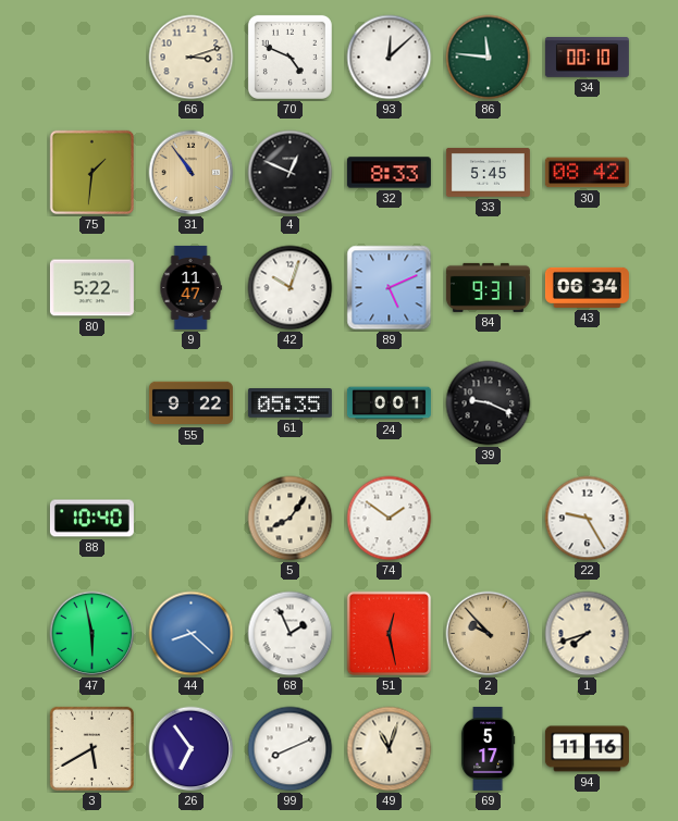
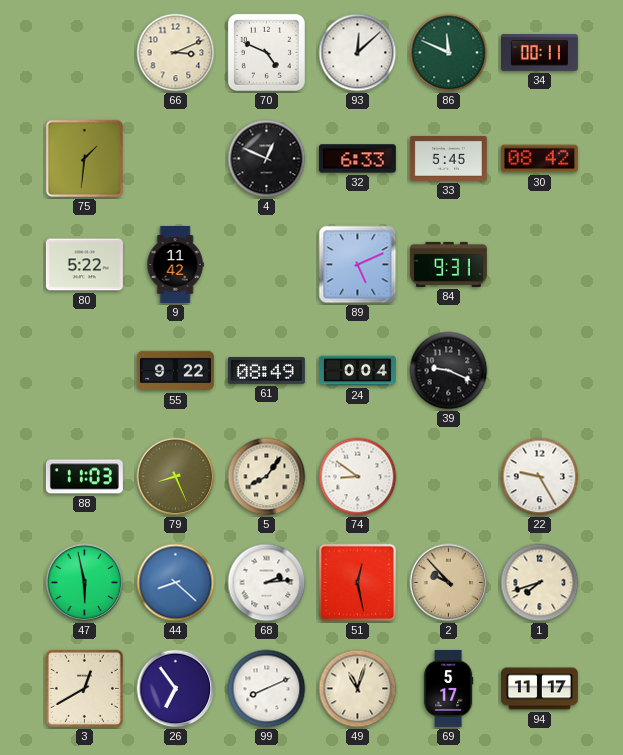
66: 3:12 -> 3:11
86: 11:46 -> 11:49
34: 00:10 -> 00:11
31: 10:54 -> none
32: 8:33 -> 6:33
9: 11:47 -> 11:42
42: 10:03 -> none
43: 06:34 -> none
61: 05:35 -> 08:49
24: 0:01 -> 0:04
88: 10:40 -> 11:03
79: none -> 8:26
74: 1:51 -> 8:51
68: 1:56 -> 2:14
3: 5:40 -> 12:40
94: 11:16 -> 11:17
